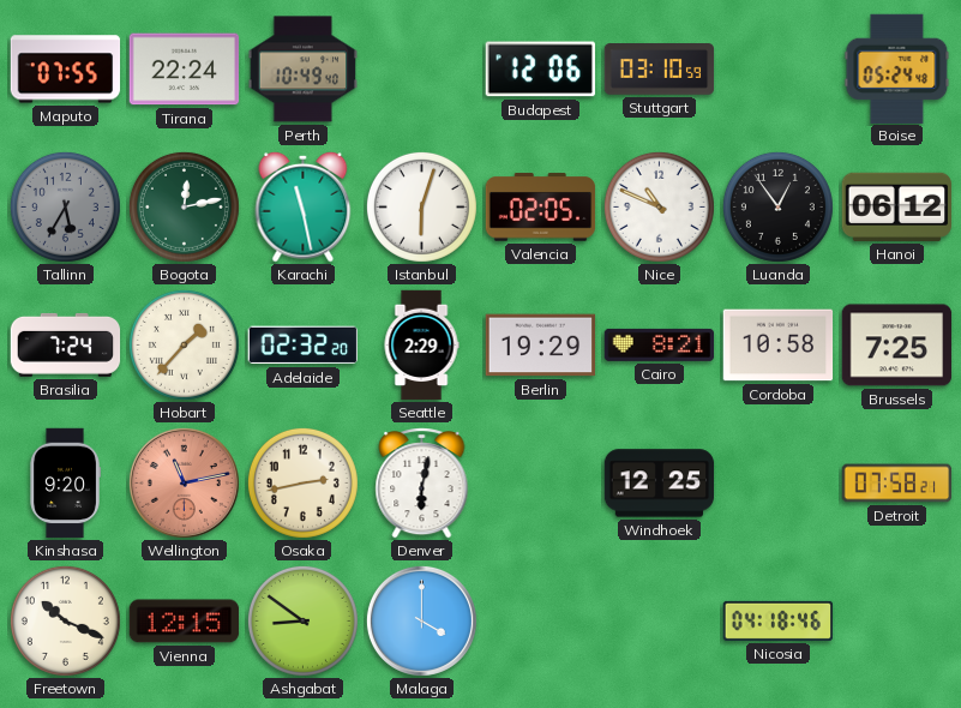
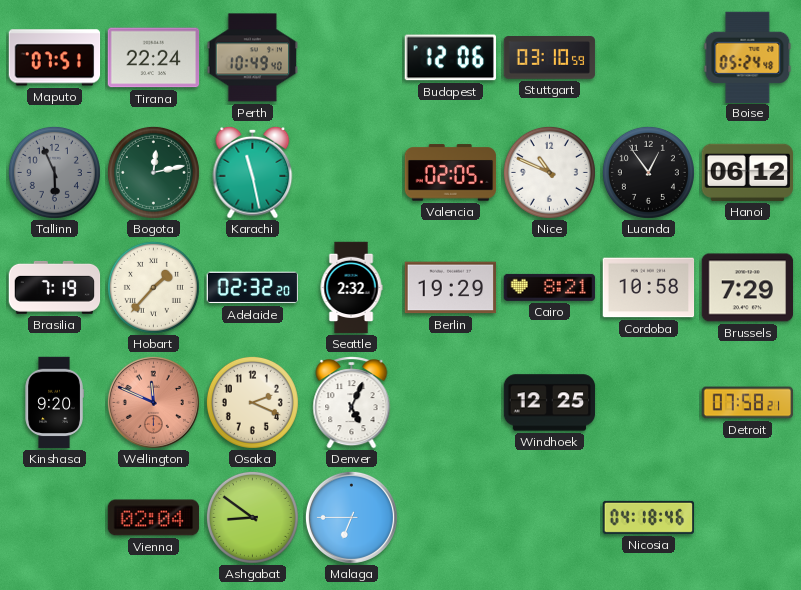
Maputo: 07:55 -> 07:51
Tallinn: 5:35 -> 5:56
Istanbul: 6:03 -> none
Brasilia: 7:24 -> 7:19
Seattle: 2:29 -> 2:32
Brussels: 7:25 -> 7:29
Wellington: 11:13 -> 11:49
Osaka: 2:43 -> 2:19
Denver: 6:02 -> 5:04
Freetown: 10:19 -> none
Vienna: 12:15 -> 02:04
Malaga: 4:00 -> 6:45
